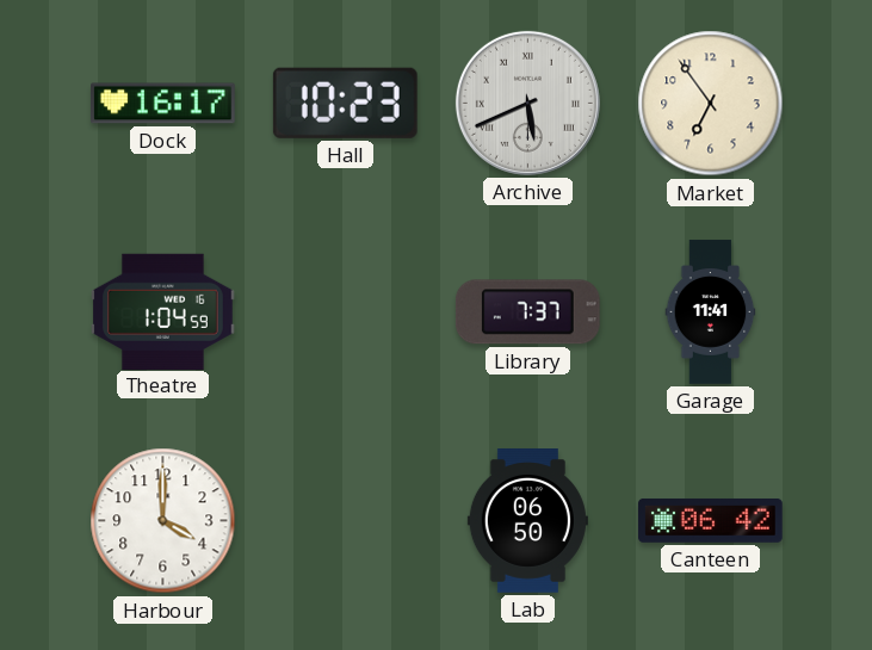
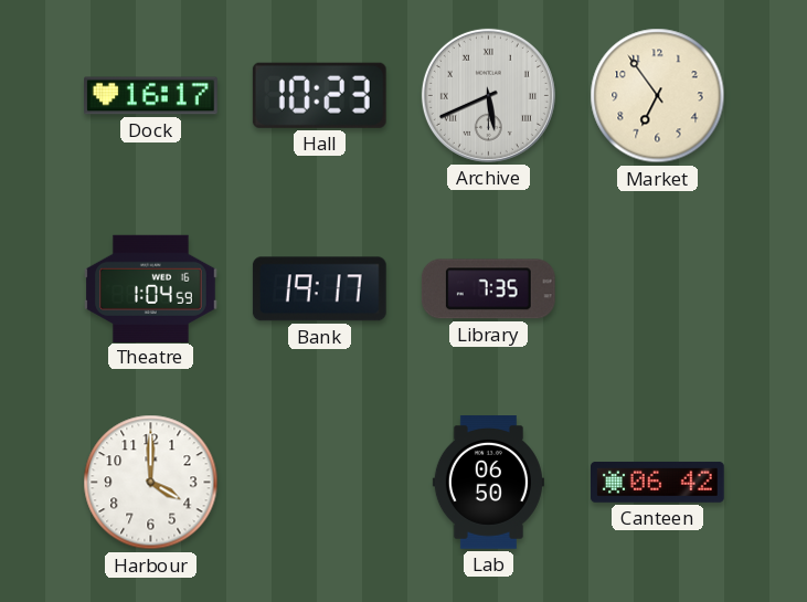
Bank: none -> 19:17
Library: 7:37 -> 7:35
Garage: 11:41 -> none
